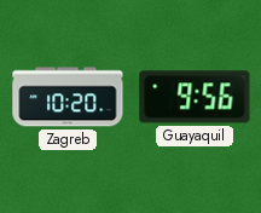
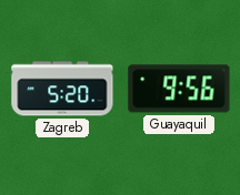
Zagreb: 10:20 -> 5:20
